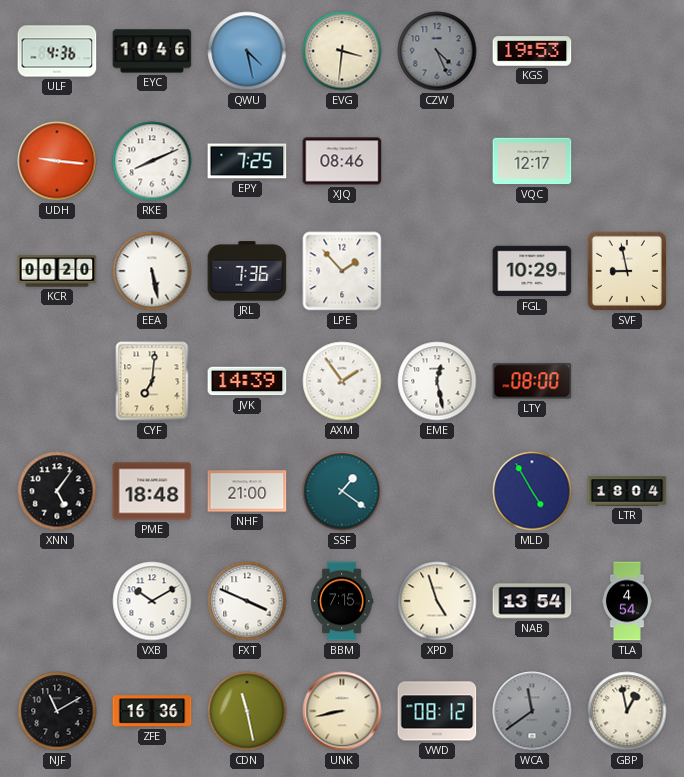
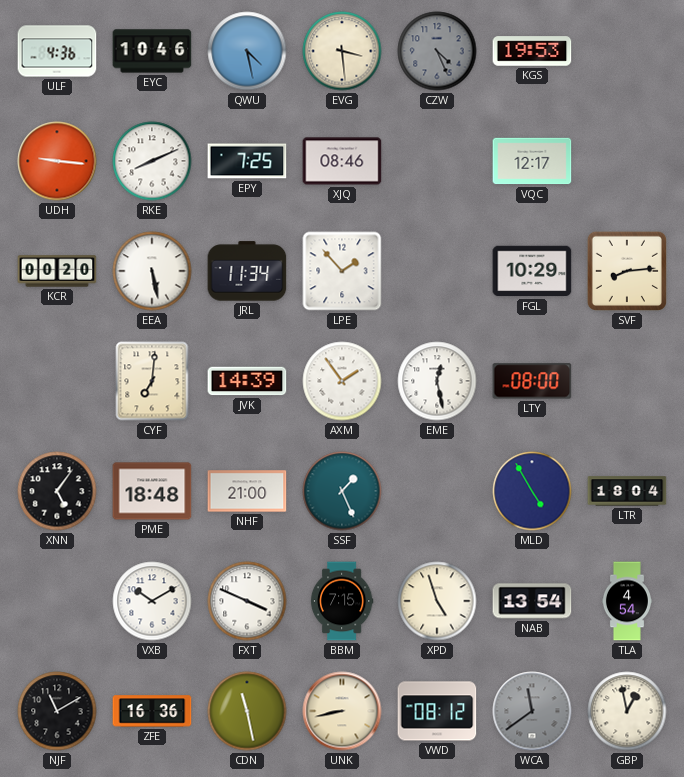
EVG: 3:31 -> 3:29
JRL: 7:36 -> 11:34
SVF: 8:58 -> 8:14
SSF: 1:21 -> 1:26
